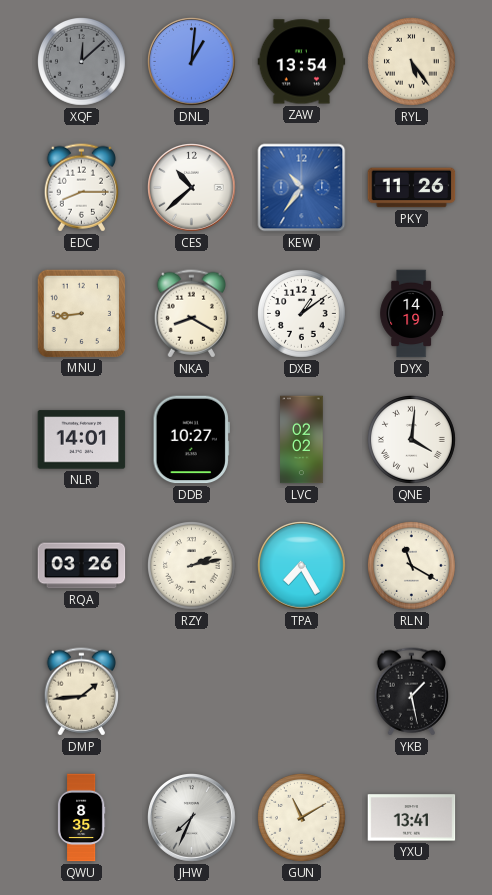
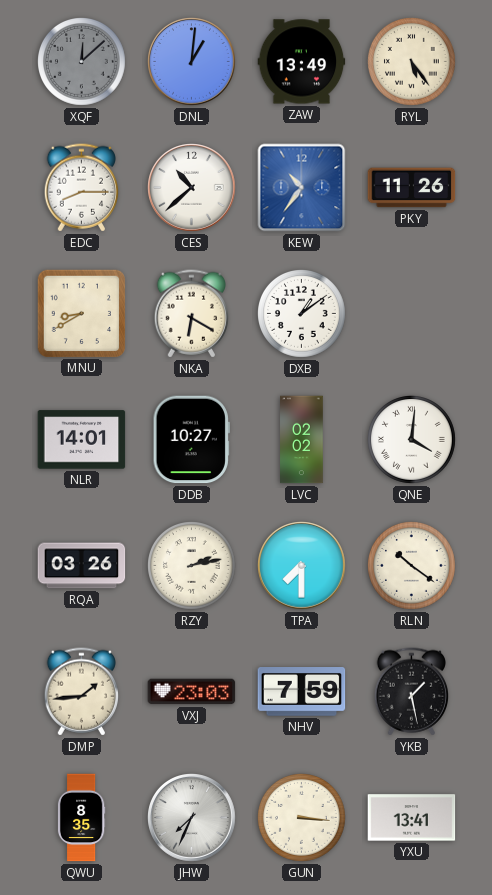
ZAW: 13:54 -> 13:49
MNU: 8:44 -> 8:40
NKA: 8:20 -> 6:20
DYX: 14:19 -> none
TPA: 7:25 -> 7:30
RLN: 11:20 -> 10:21
VXJ: none -> 23:03
NHV: none -> 7:59
GUN: 11:10 -> 3:16
